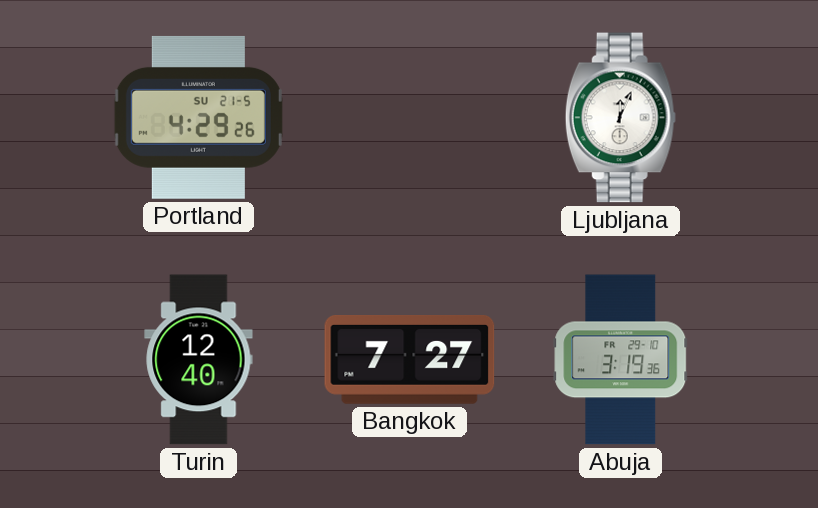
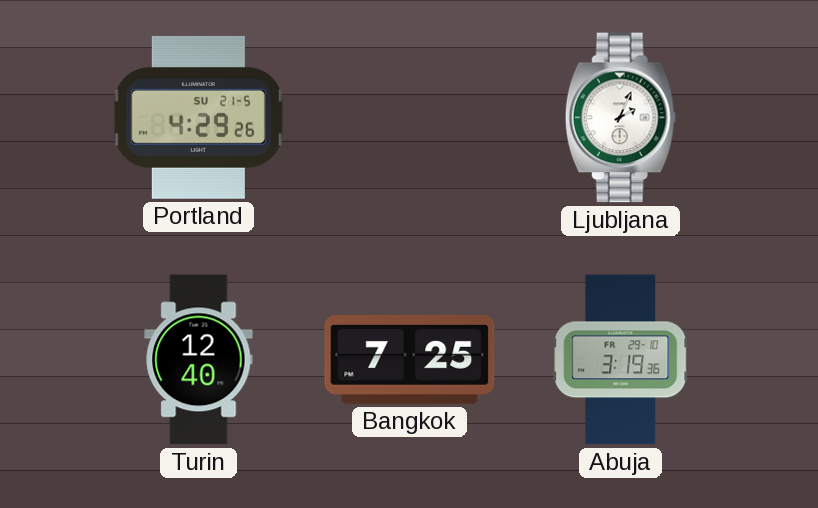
Ljubljana: 12:04 -> 2:04
Bangkok: 7:27 -> 7:25
